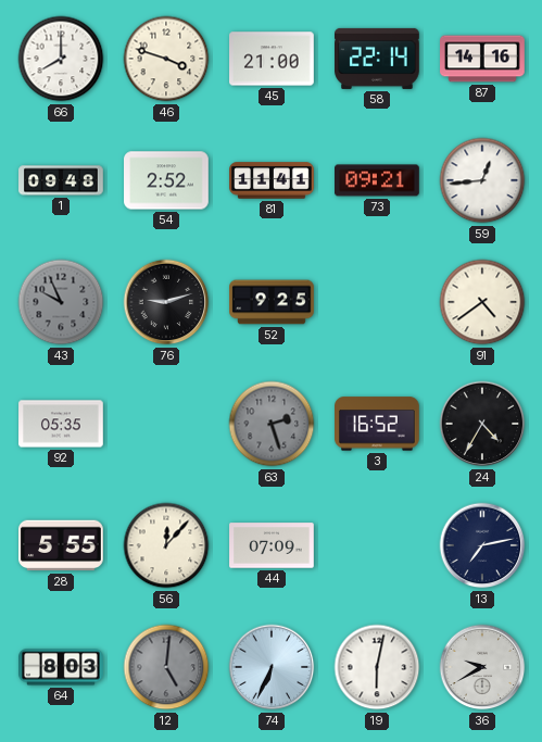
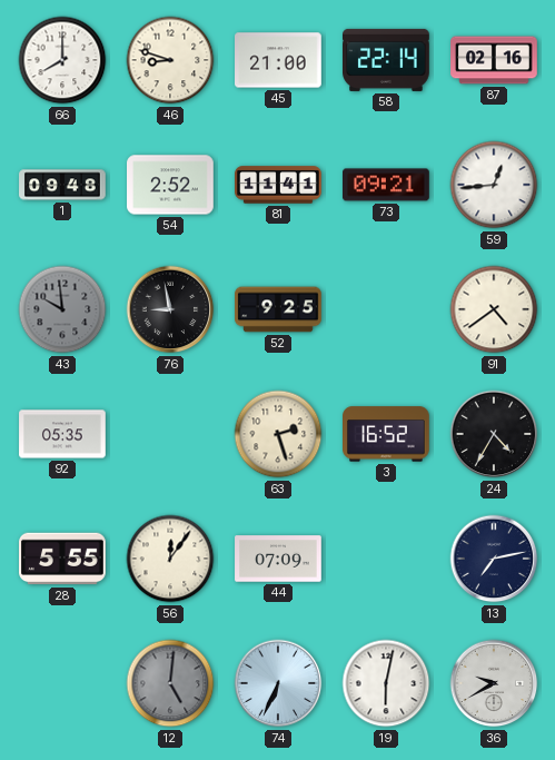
46: 3:48 -> 8:48
87: 14:16 -> 02:16
43: 9:56 -> 9:59
76: 9:12 -> 8:58
63 dial: grey -> cream
56: 12:07 -> 12:06
64: 8:03 -> none
